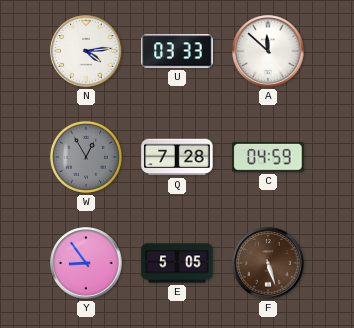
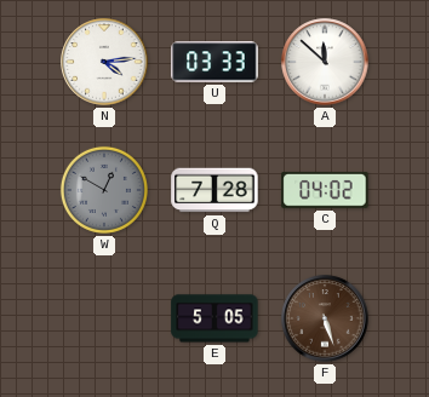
W: 12:55 -> 12:50
C: 04:59 -> 04:02
Y: 8:54 -> none
